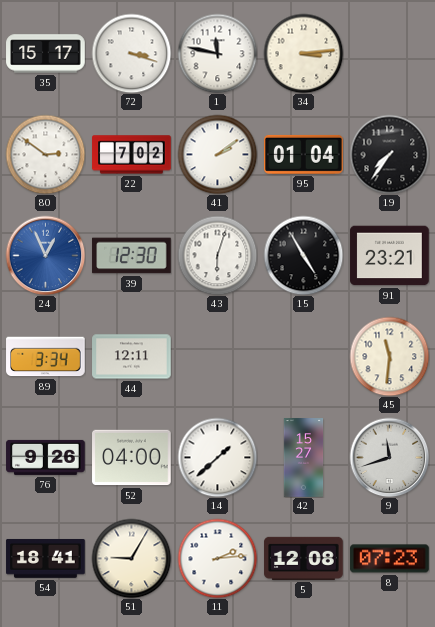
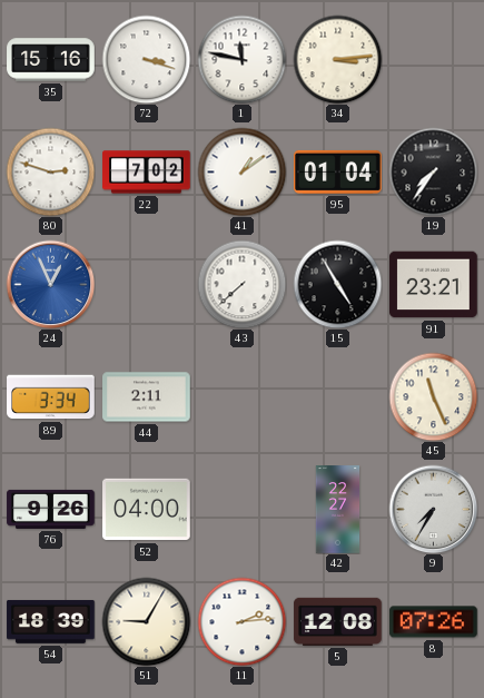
35: 15:17 -> 15:16
80: 2:51 -> 2:48
41: 2:09 -> 1:09
39: 12:30 -> none
43: 6:03 -> 7:38
44: 12:11 -> 2:11
45: 11:31 -> 11:26
14: 1:38 -> none
42: 15:27 -> 22:27
9: 11:42 -> 7:35
54: 18:41 -> 18:39
8: 07:23 -> 07:26
